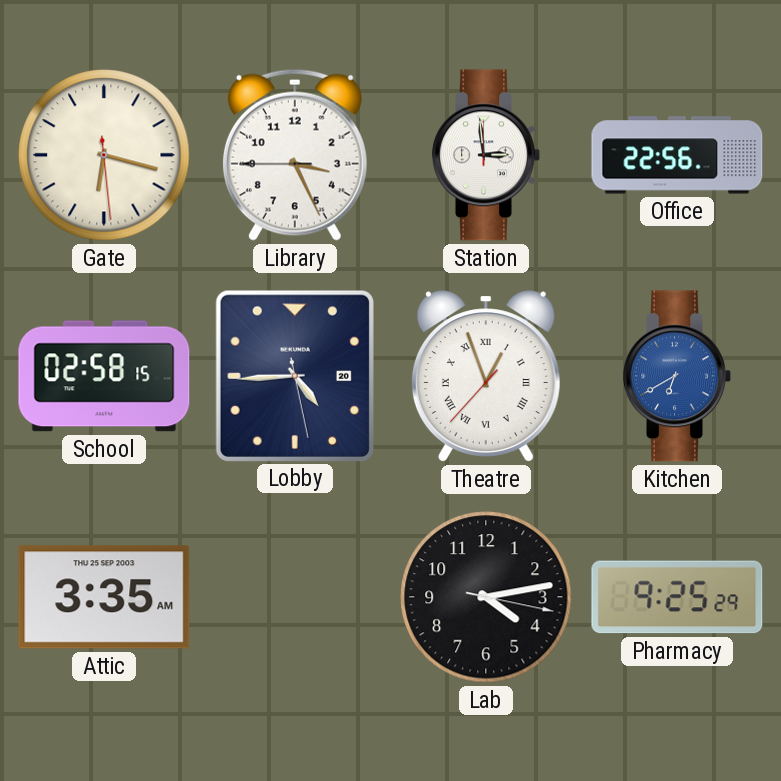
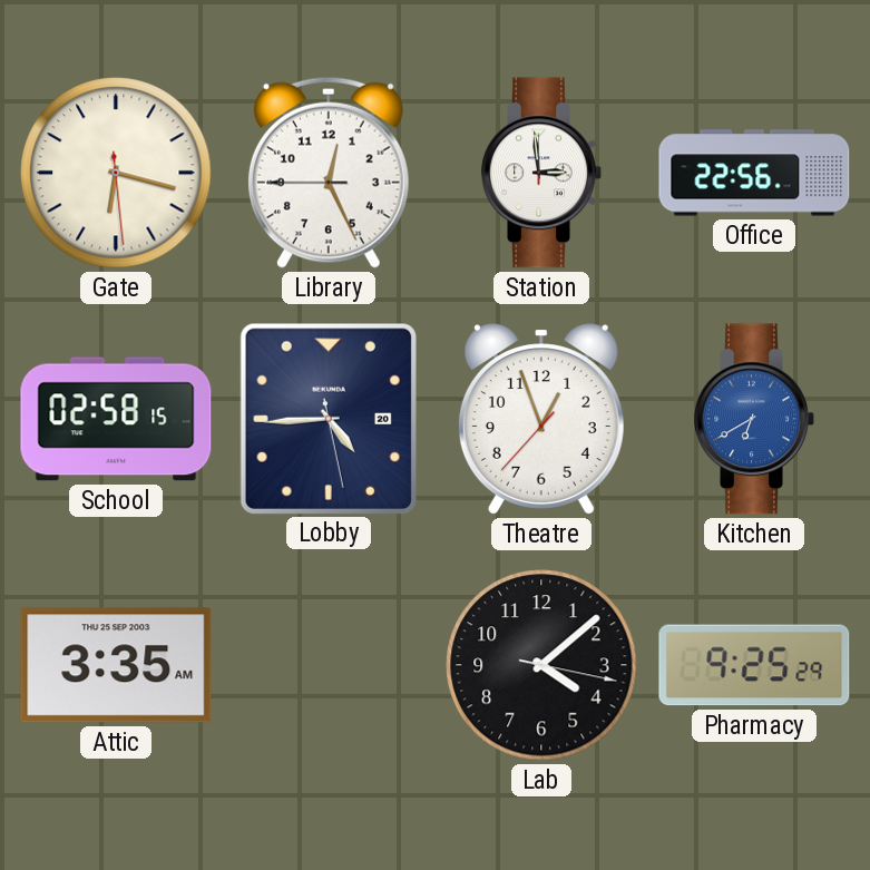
Library: 3:25 -> 12:25
Theatre numerals: Roman -> Arabic
Lab: 4:13 -> 4:08
